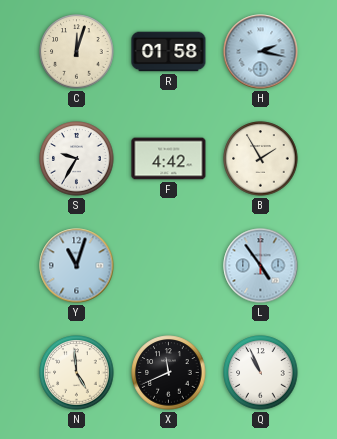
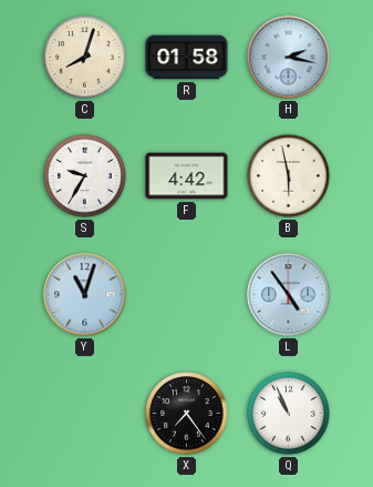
C: 12:03 -> 8:03
B: 1:55 -> 5:58
N: 4:59 -> none
X: 11:41 -> 7:24
